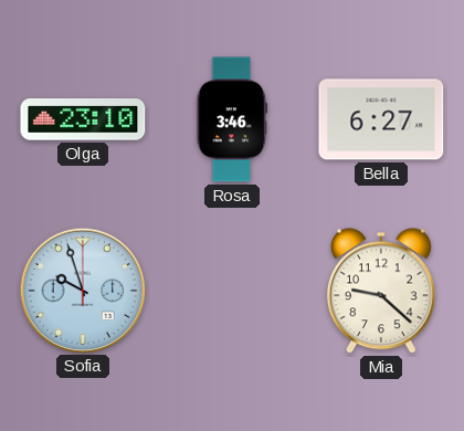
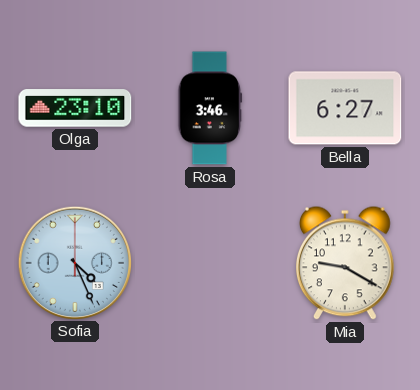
Sofia: 9:57 -> 4:26
Mia: 9:22 -> 9:20
